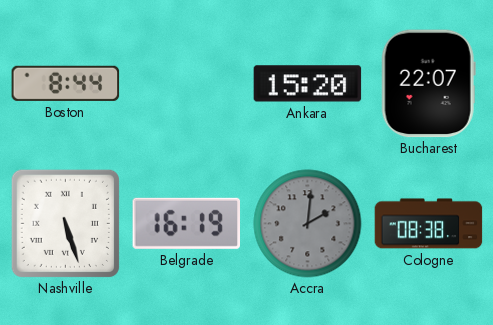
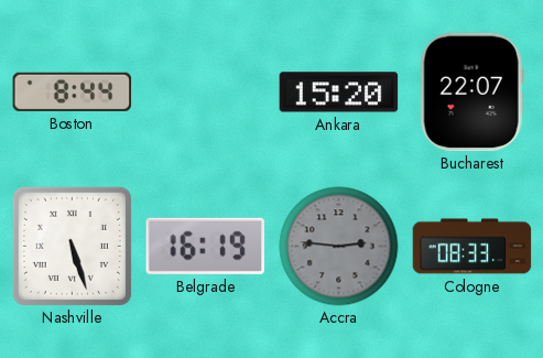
Accra: 2:01 -> 2:46
Cologne: 08:38 -> 08:33
